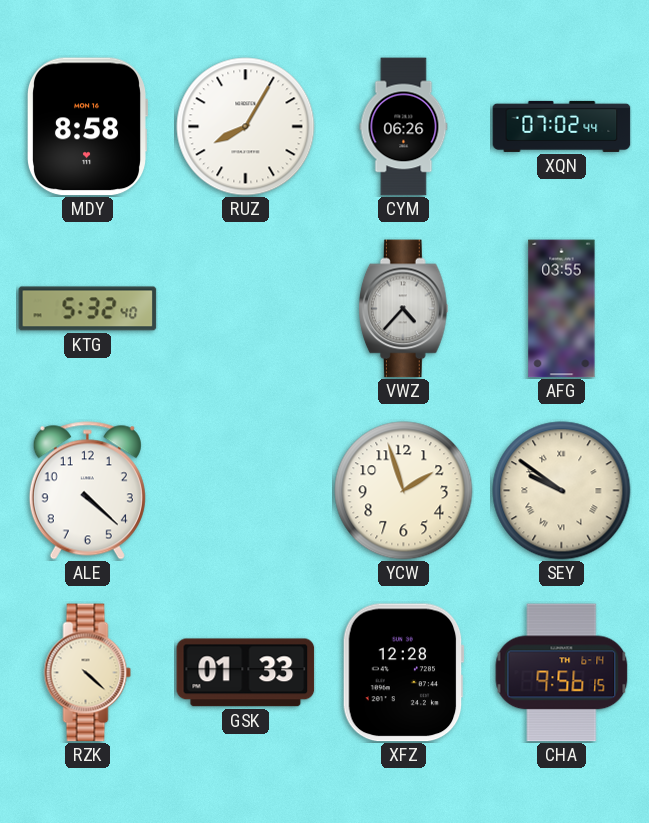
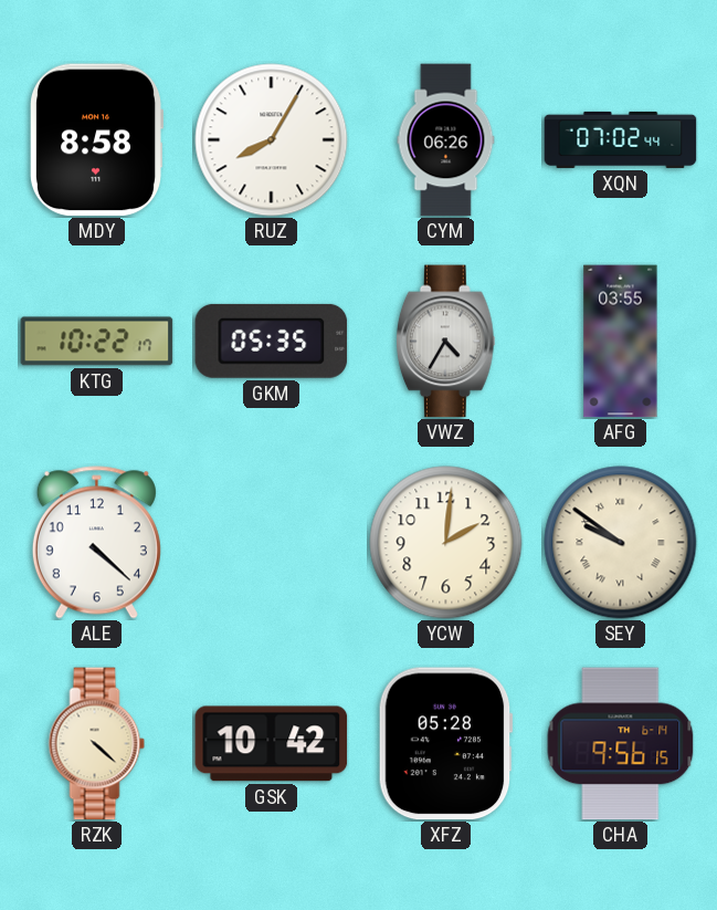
KTG: 5:32 -> 10:22
GKM: none -> 05:35
VWZ: 4:37 -> 4:35
YCW: 1:57 -> 2:01
GSK: 01:33 -> 10:42
XFZ: 12:28 -> 05:28
